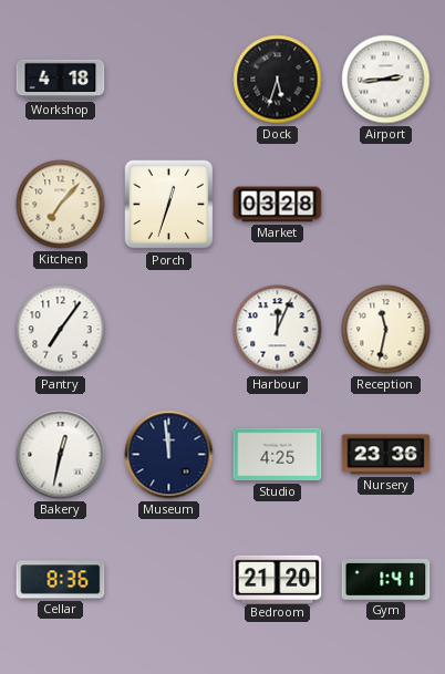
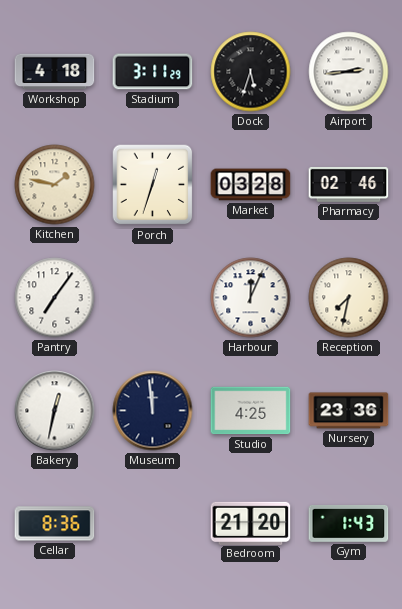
Stadium: none -> 3:11
Kitchen: 7:07 -> 1:47
Pharmacy: none -> 02:46
Reception: 11:32 -> 7:32
Gym: 1:41 -> 1:43
